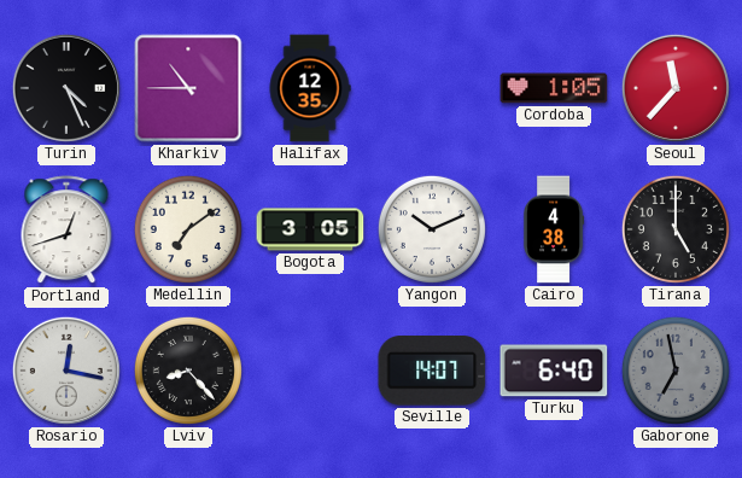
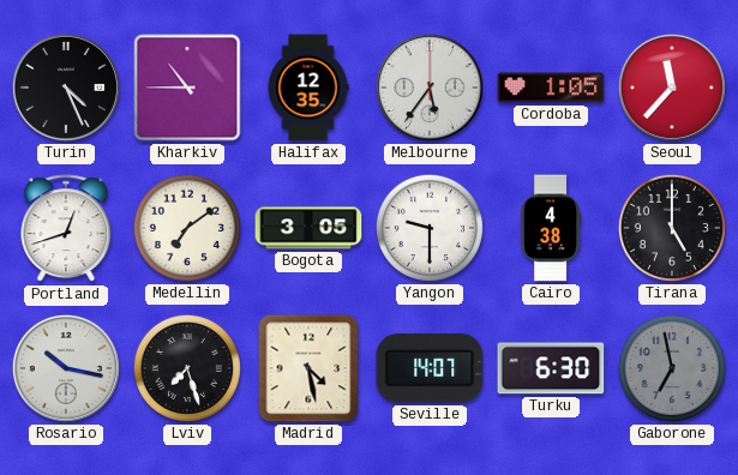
Melbourne: none -> 5:36
Yangon: 10:11 -> 9:30
Rosario: 12:17 -> 10:17
Lviv: 8:23 -> 7:27
Madrid: none -> 4:28
Turku: 6:40 -> 6:30
